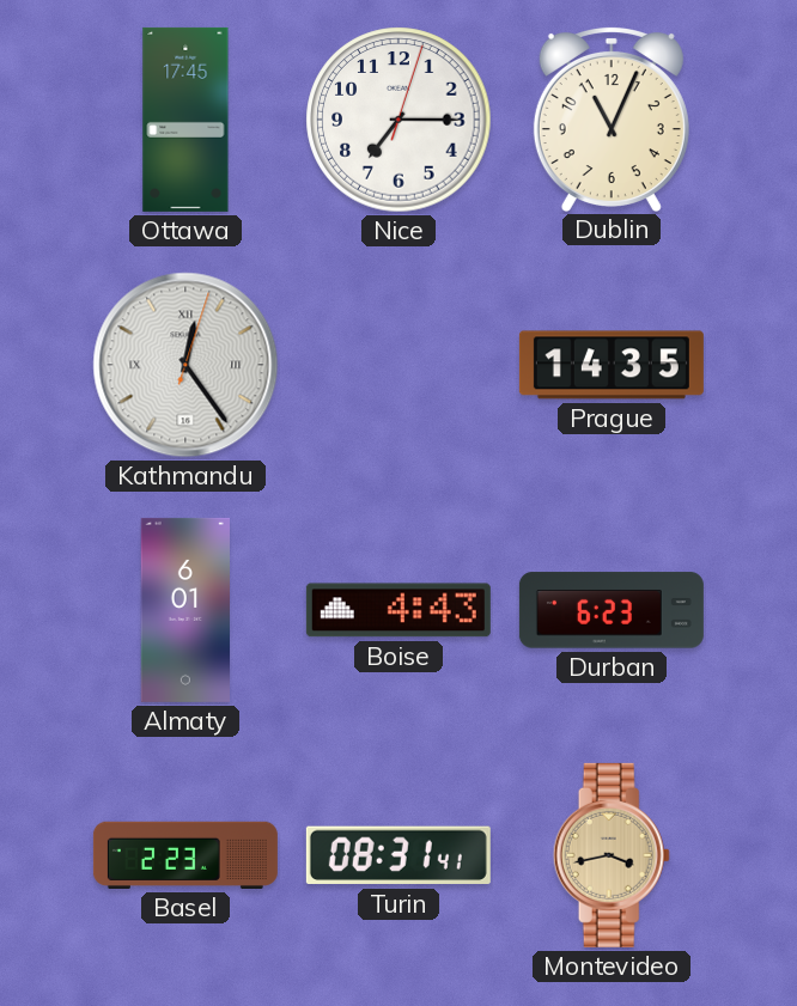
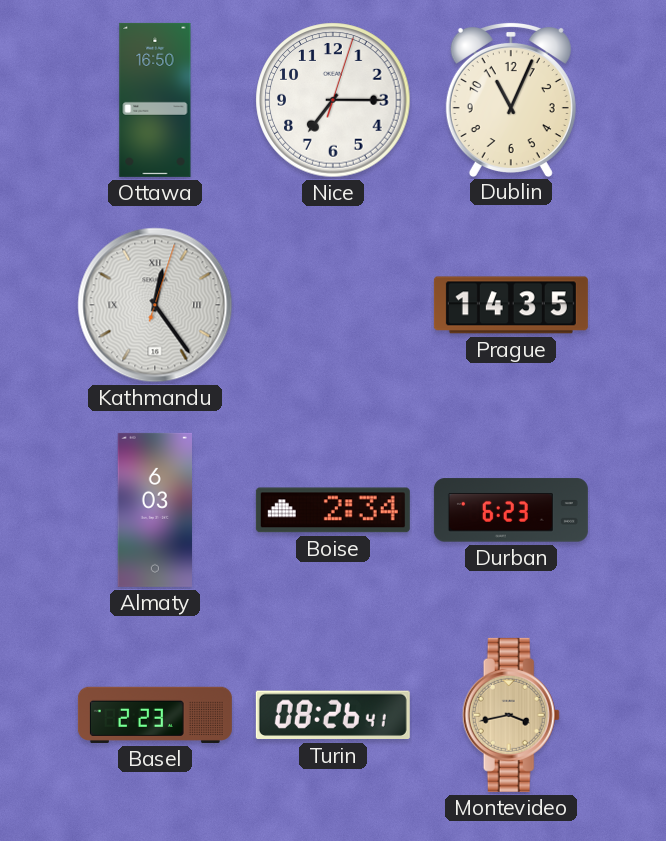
Ottawa: 17:45 -> 16:50
Almaty: 6:01 -> 6:03
Boise: 4:43 -> 2:34
Turin: 08:31 -> 08:26
